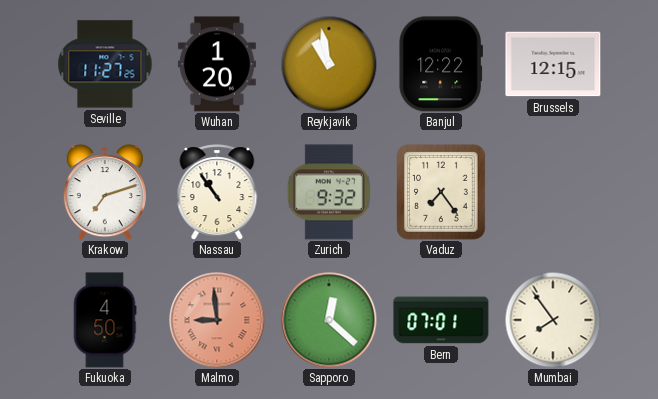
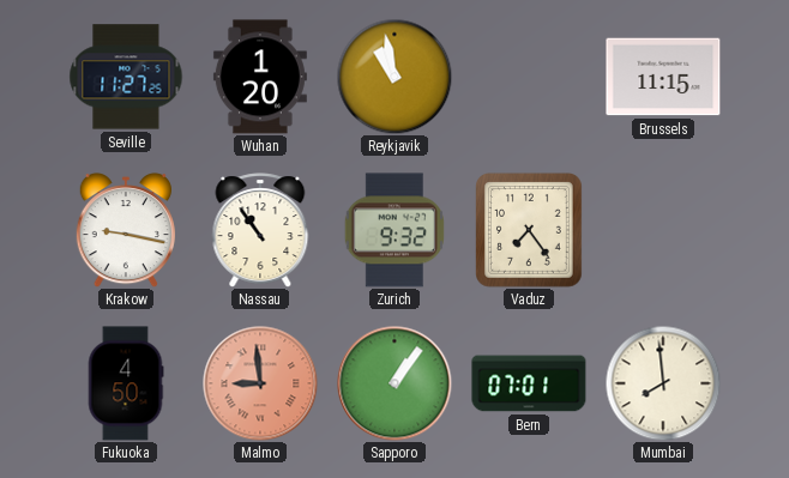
Banjul: 12:22 -> none
Brussels: 12:15 -> 11:15
Krakow: 7:12 -> 9:17
Sapporo: 12:22 -> 1:06
Mumbai: 7:54 -> 7:59
